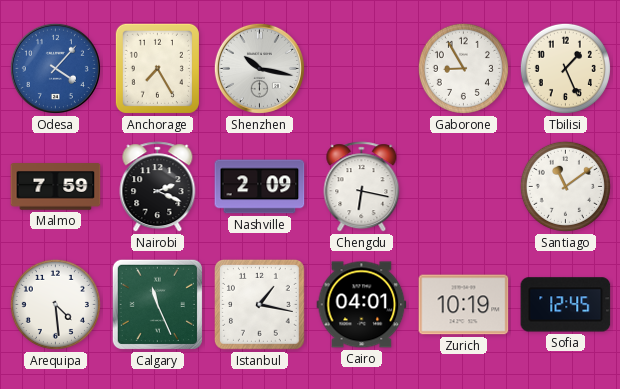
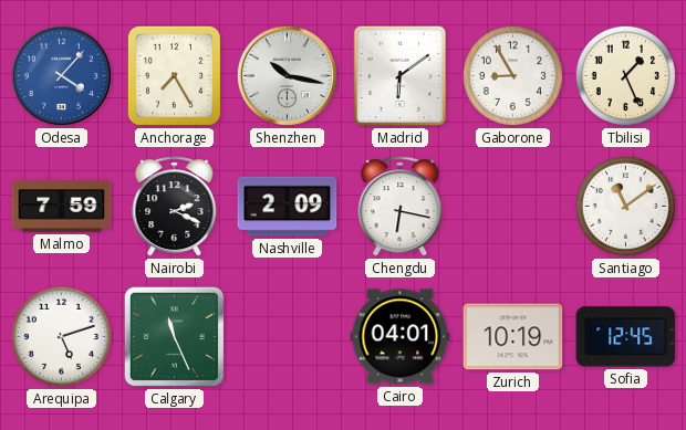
Madrid: none -> 6:09
Arequipa: 4:29 -> 5:12
Istanbul: 1:17 -> none
